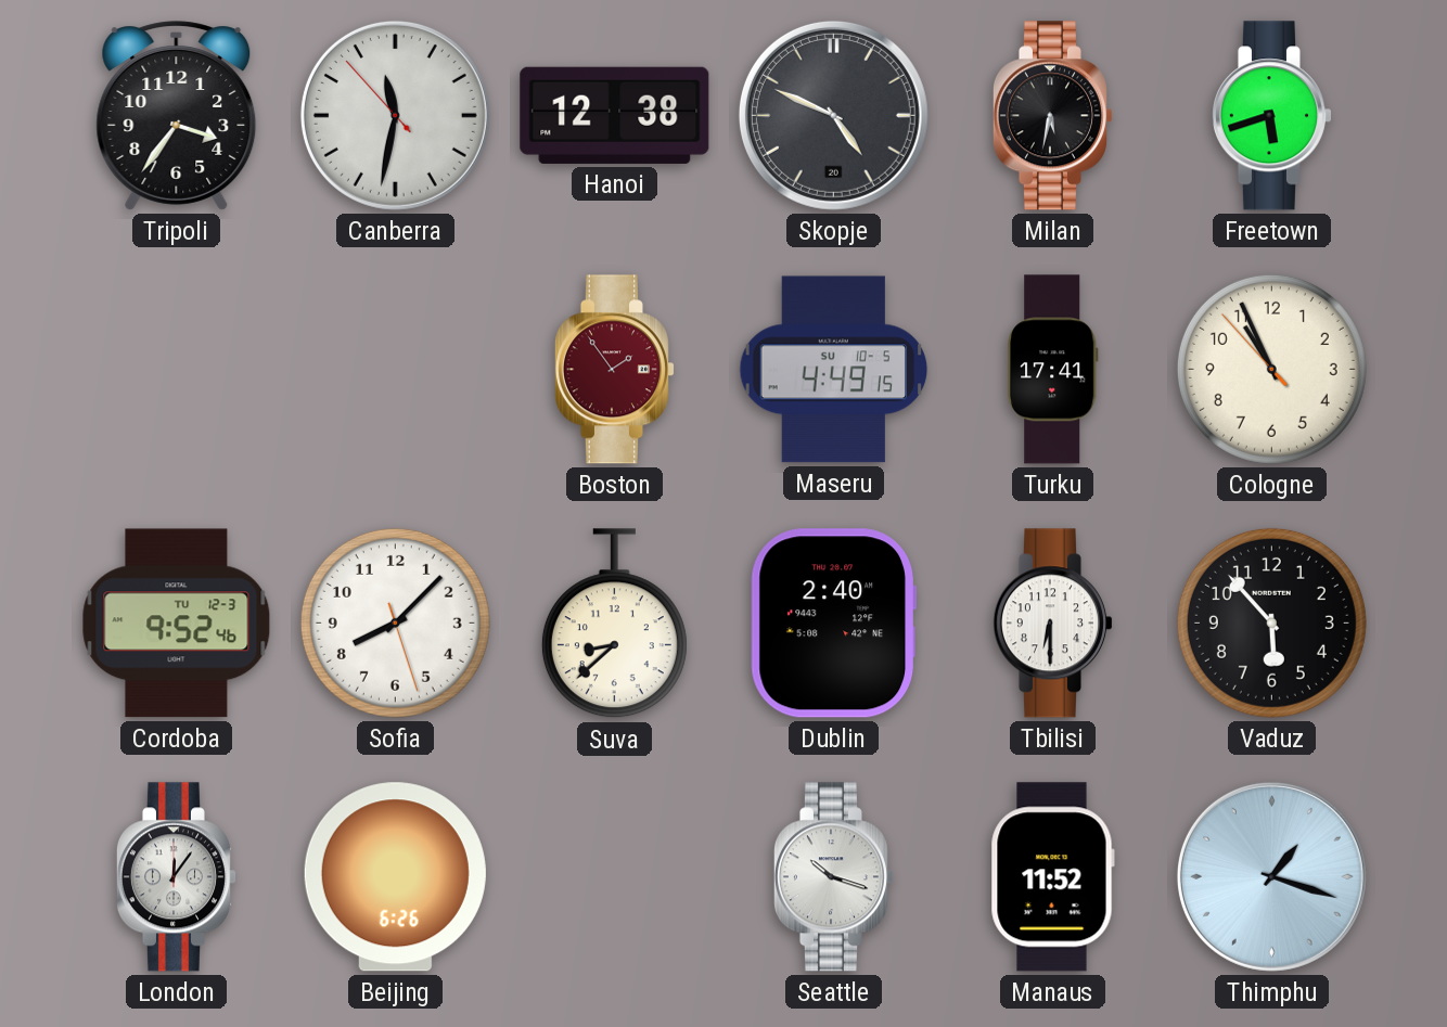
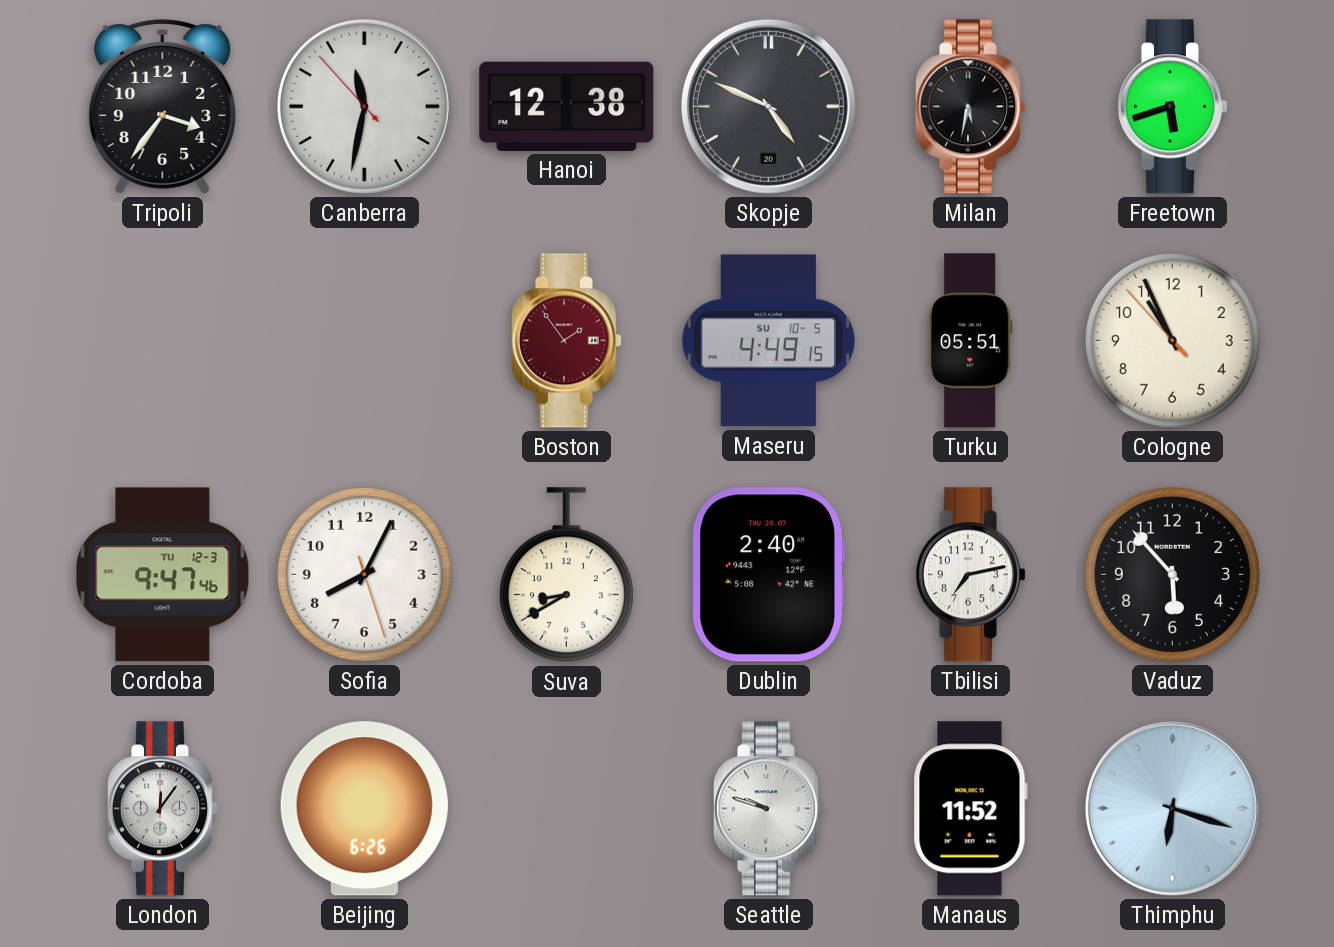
Turku: 17:41 -> 05:51
Cordoba: 9:52 -> 9:47
Sofia: 8:07 -> 8:04
Suva: 8:38 -> 8:40
Tbilisi: 6:30 -> 7:13
Seattle: 10:18 -> 9:48
Thimphu: 1:18 -> 6:18
